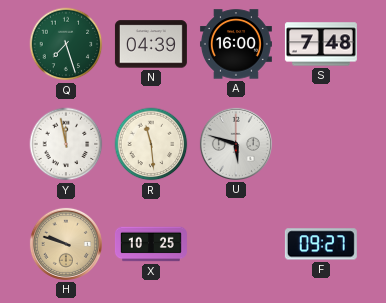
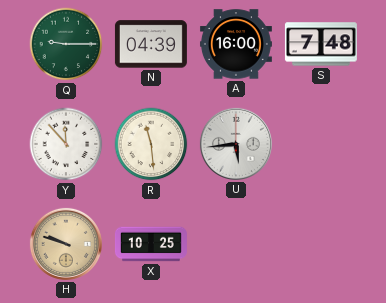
Q: 7:27 -> 9:15
Y: 11:58 -> 11:53
U: 5:48 -> 5:44
F: 09:27 -> none
